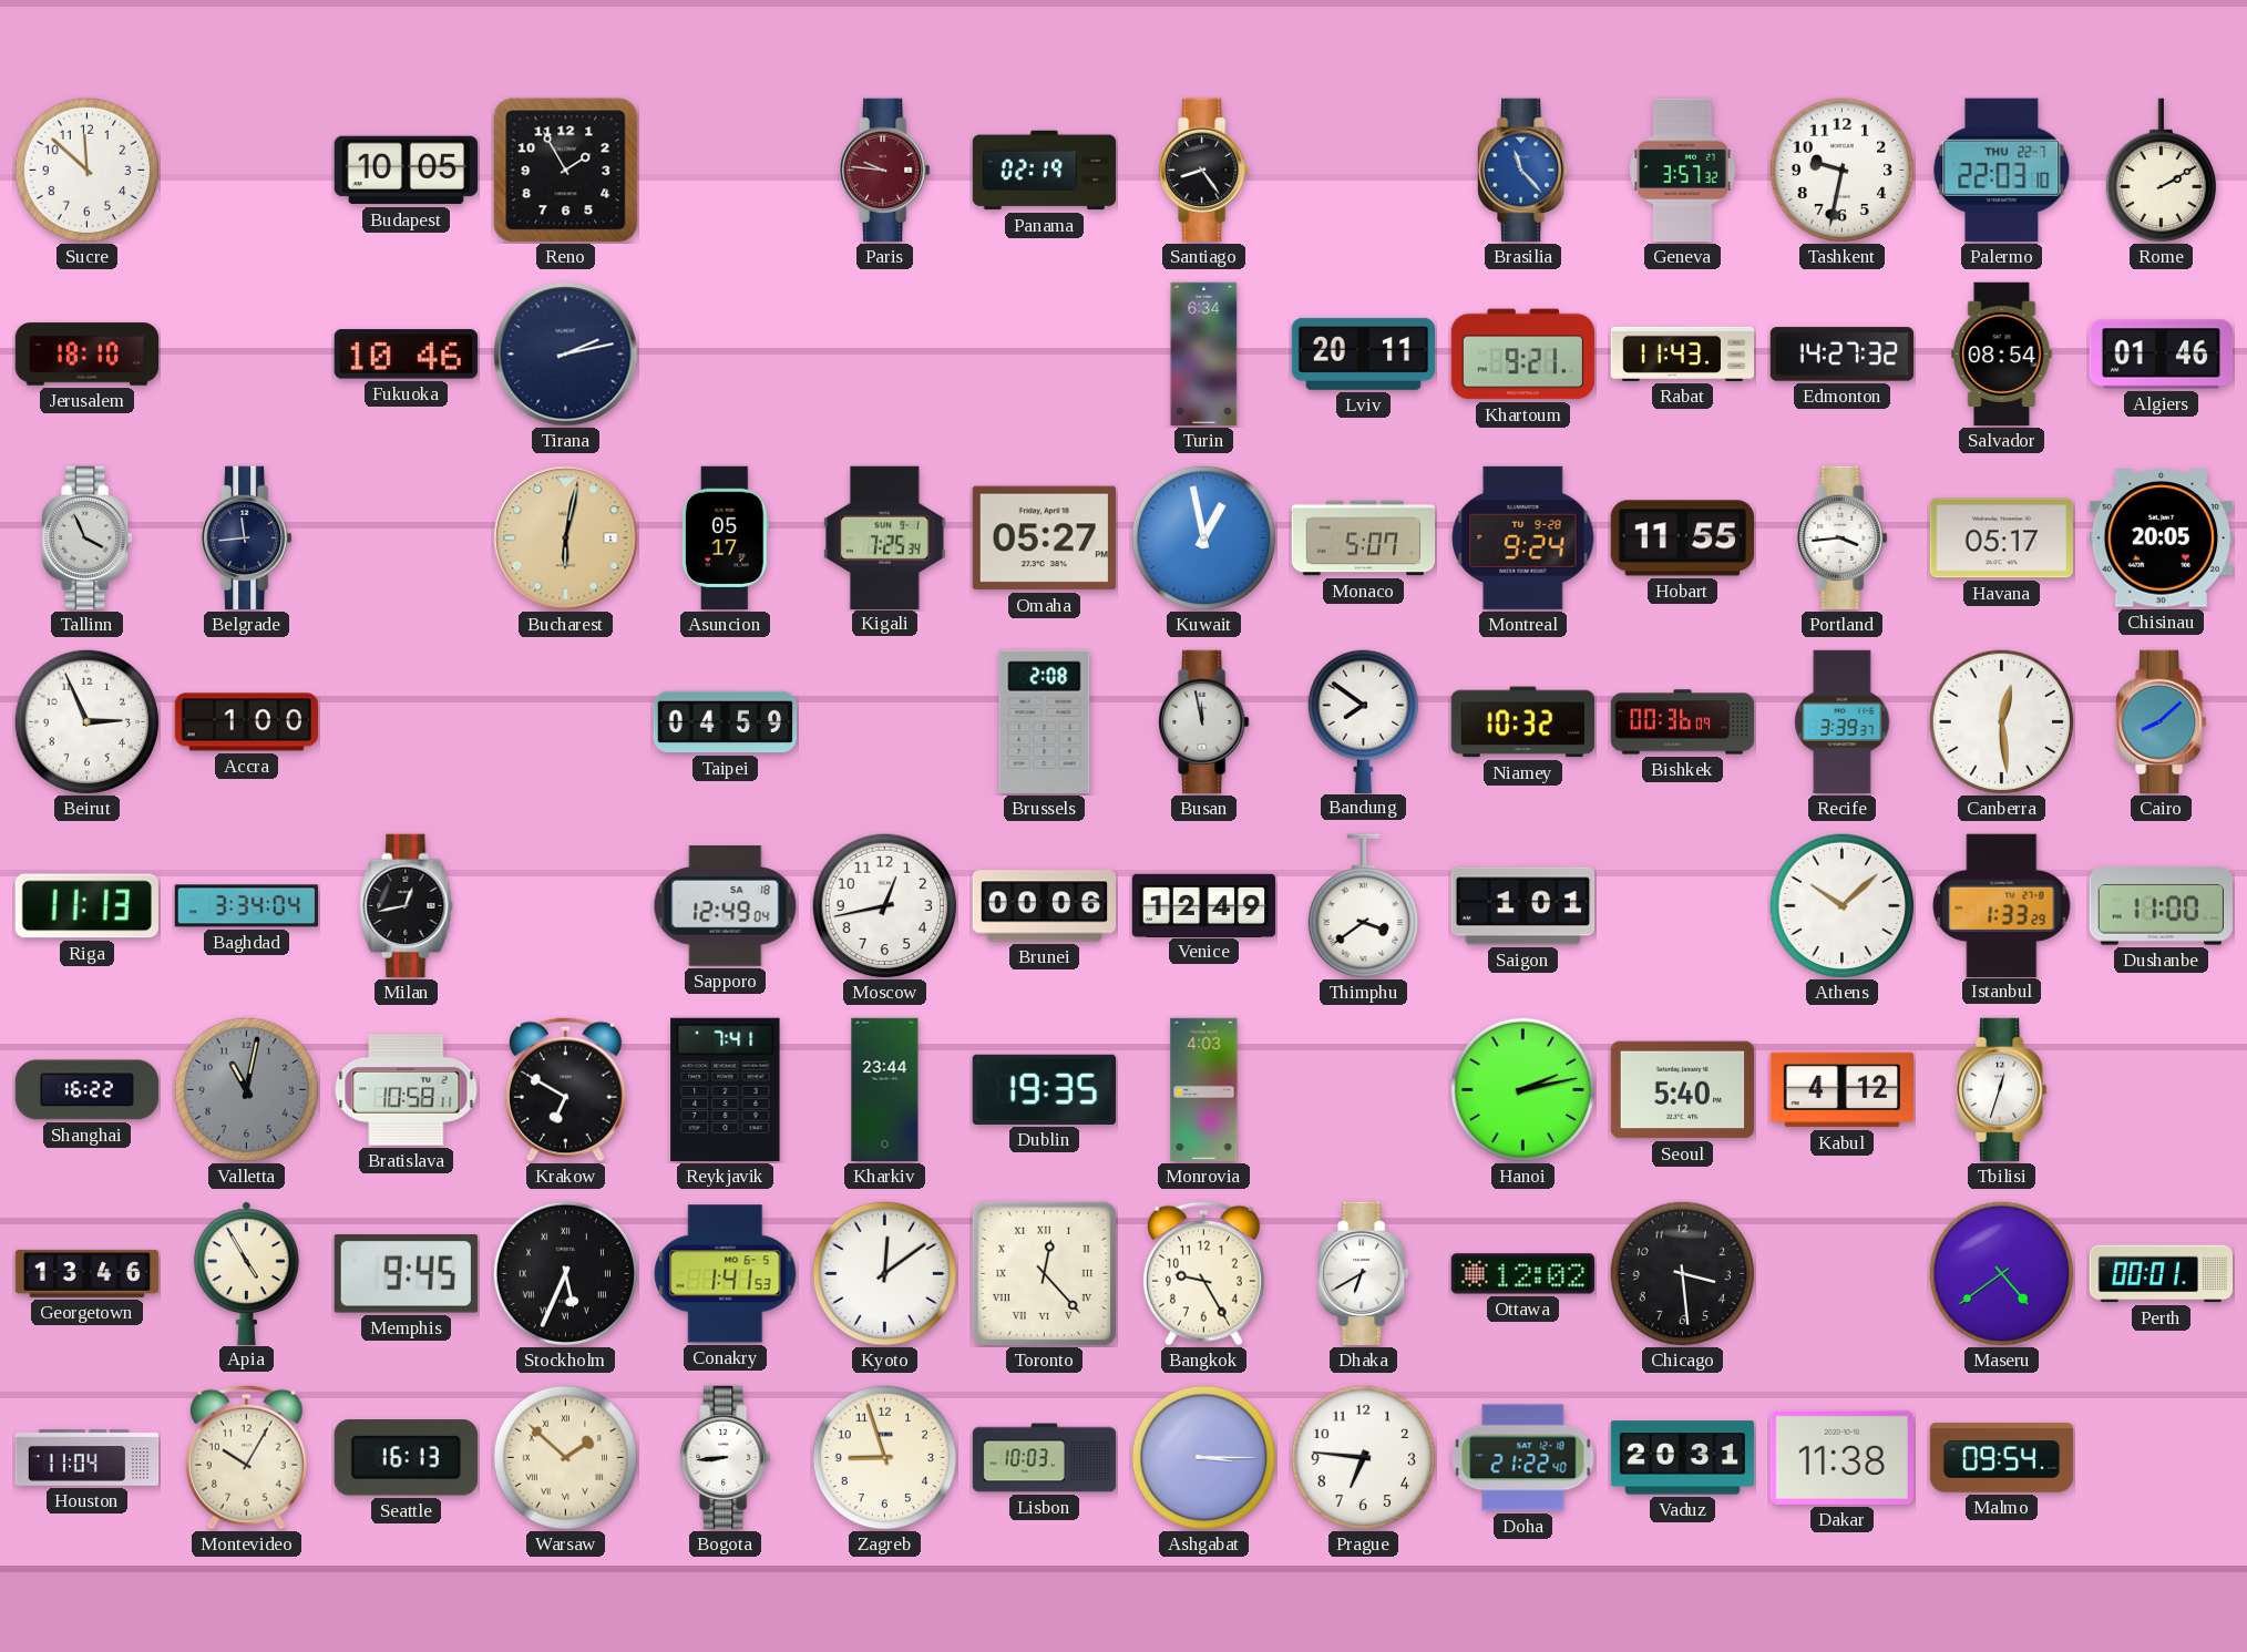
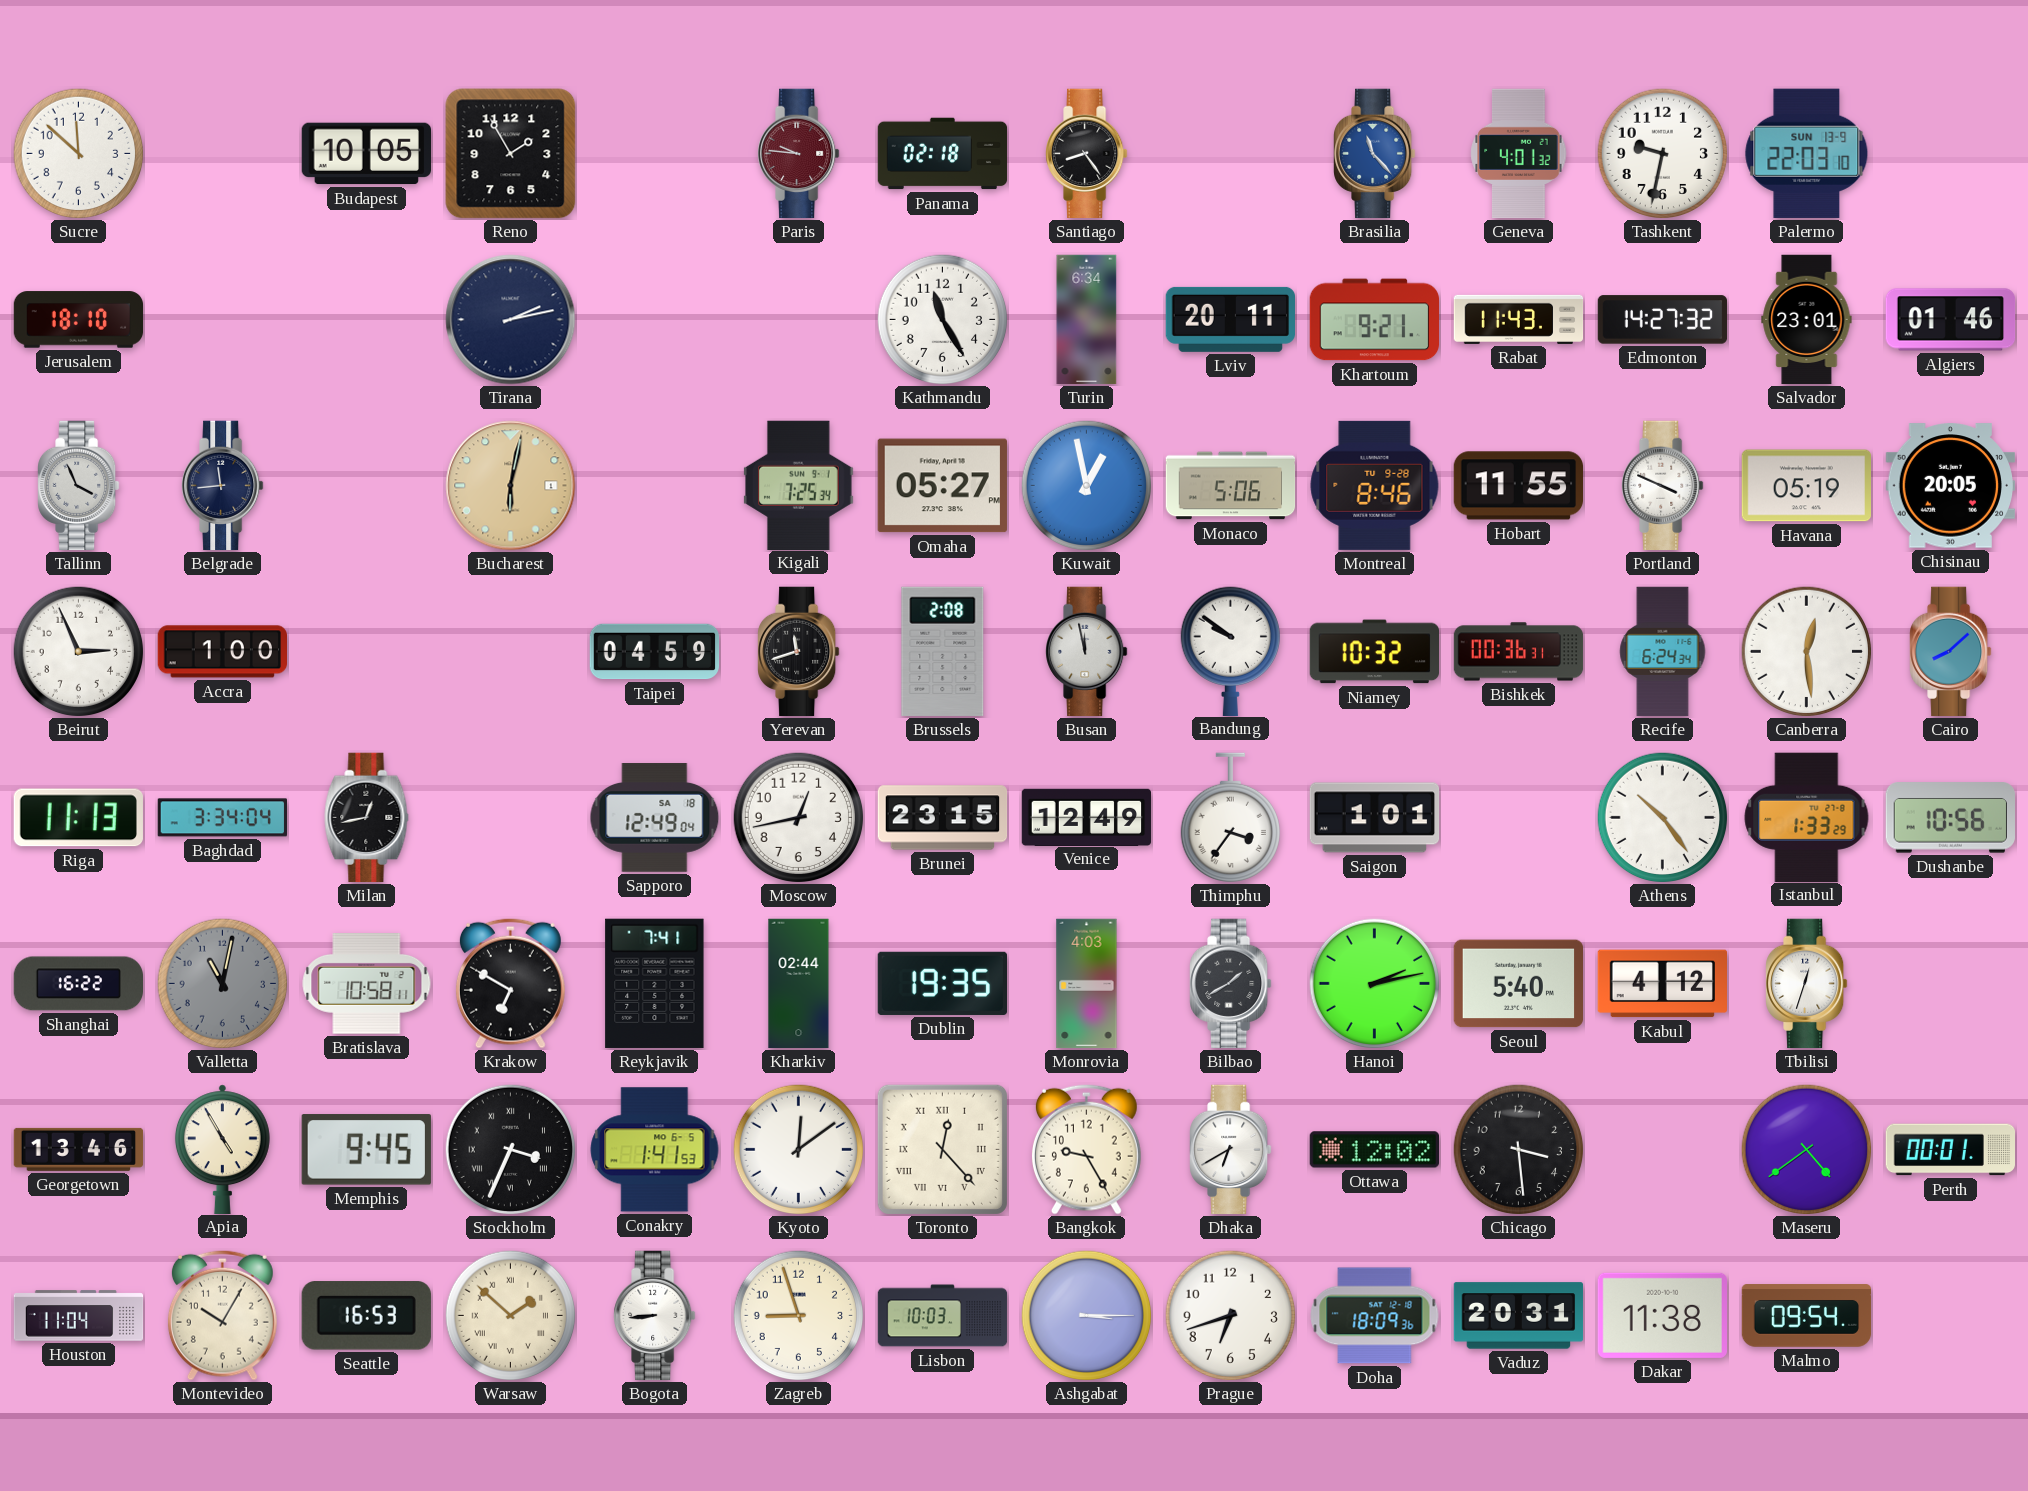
Panama: 02:19 -> 02:18
Geneva: 3:57 -> 4:01
Palermo date: THU 22-7 -> SUN 13-9
Rome: 2:10 -> none
Fukuoka: 10:46 -> none
Kathmandu: none -> 11:25
Salvador: 08:54 -> 23:01
Asuncion: 05:17 -> none
Monaco: 5:07 -> 5:06
Montreal: 9:24 -> 8:46
Portland: 3:44 -> 3:49
Havana: 05:17 -> 05:19
Yerevan: none -> 11:42
Bandung: 7:51 -> 9:51
Bishkek: 00:36:09 -> 00:36:31
Recife: 3:39 -> 6:24
Brunei: 00:06 -> 23:15
Thimphu: 3:39 -> 3:36
Athens: 10:08 -> 10:24
Dushanbe: 11:00 -> 10:56
Kharkiv: 23:44 -> 02:44
Bilbao: none -> 1:40
Stockholm: 5:34 -> 3:34
Seattle: 16:13 -> 16:53
Prague: 6:46 -> 6:42
Doha: 21:22 -> 18:09
